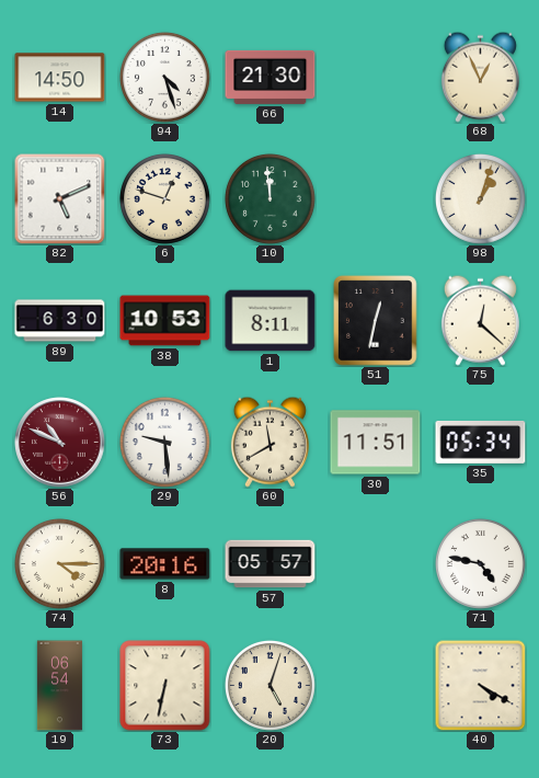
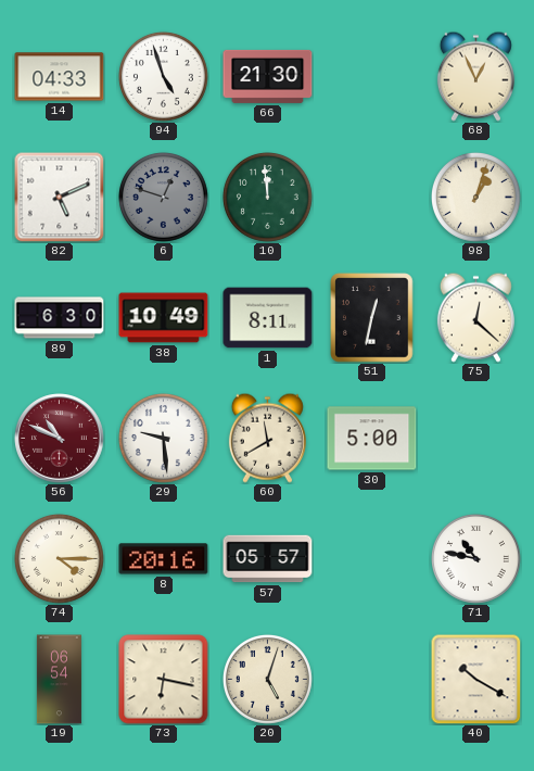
14: 14:50 -> 04:33
94: 4:27 -> 4:57
6 dial: cream -> grey
38: 10:53 -> 10:49
30: 11:51 -> 5:00
35: 05:34 -> none
71: 4:47 -> 10:47
73: 6:32 -> 6:17
40: 4:20 -> 10:20
